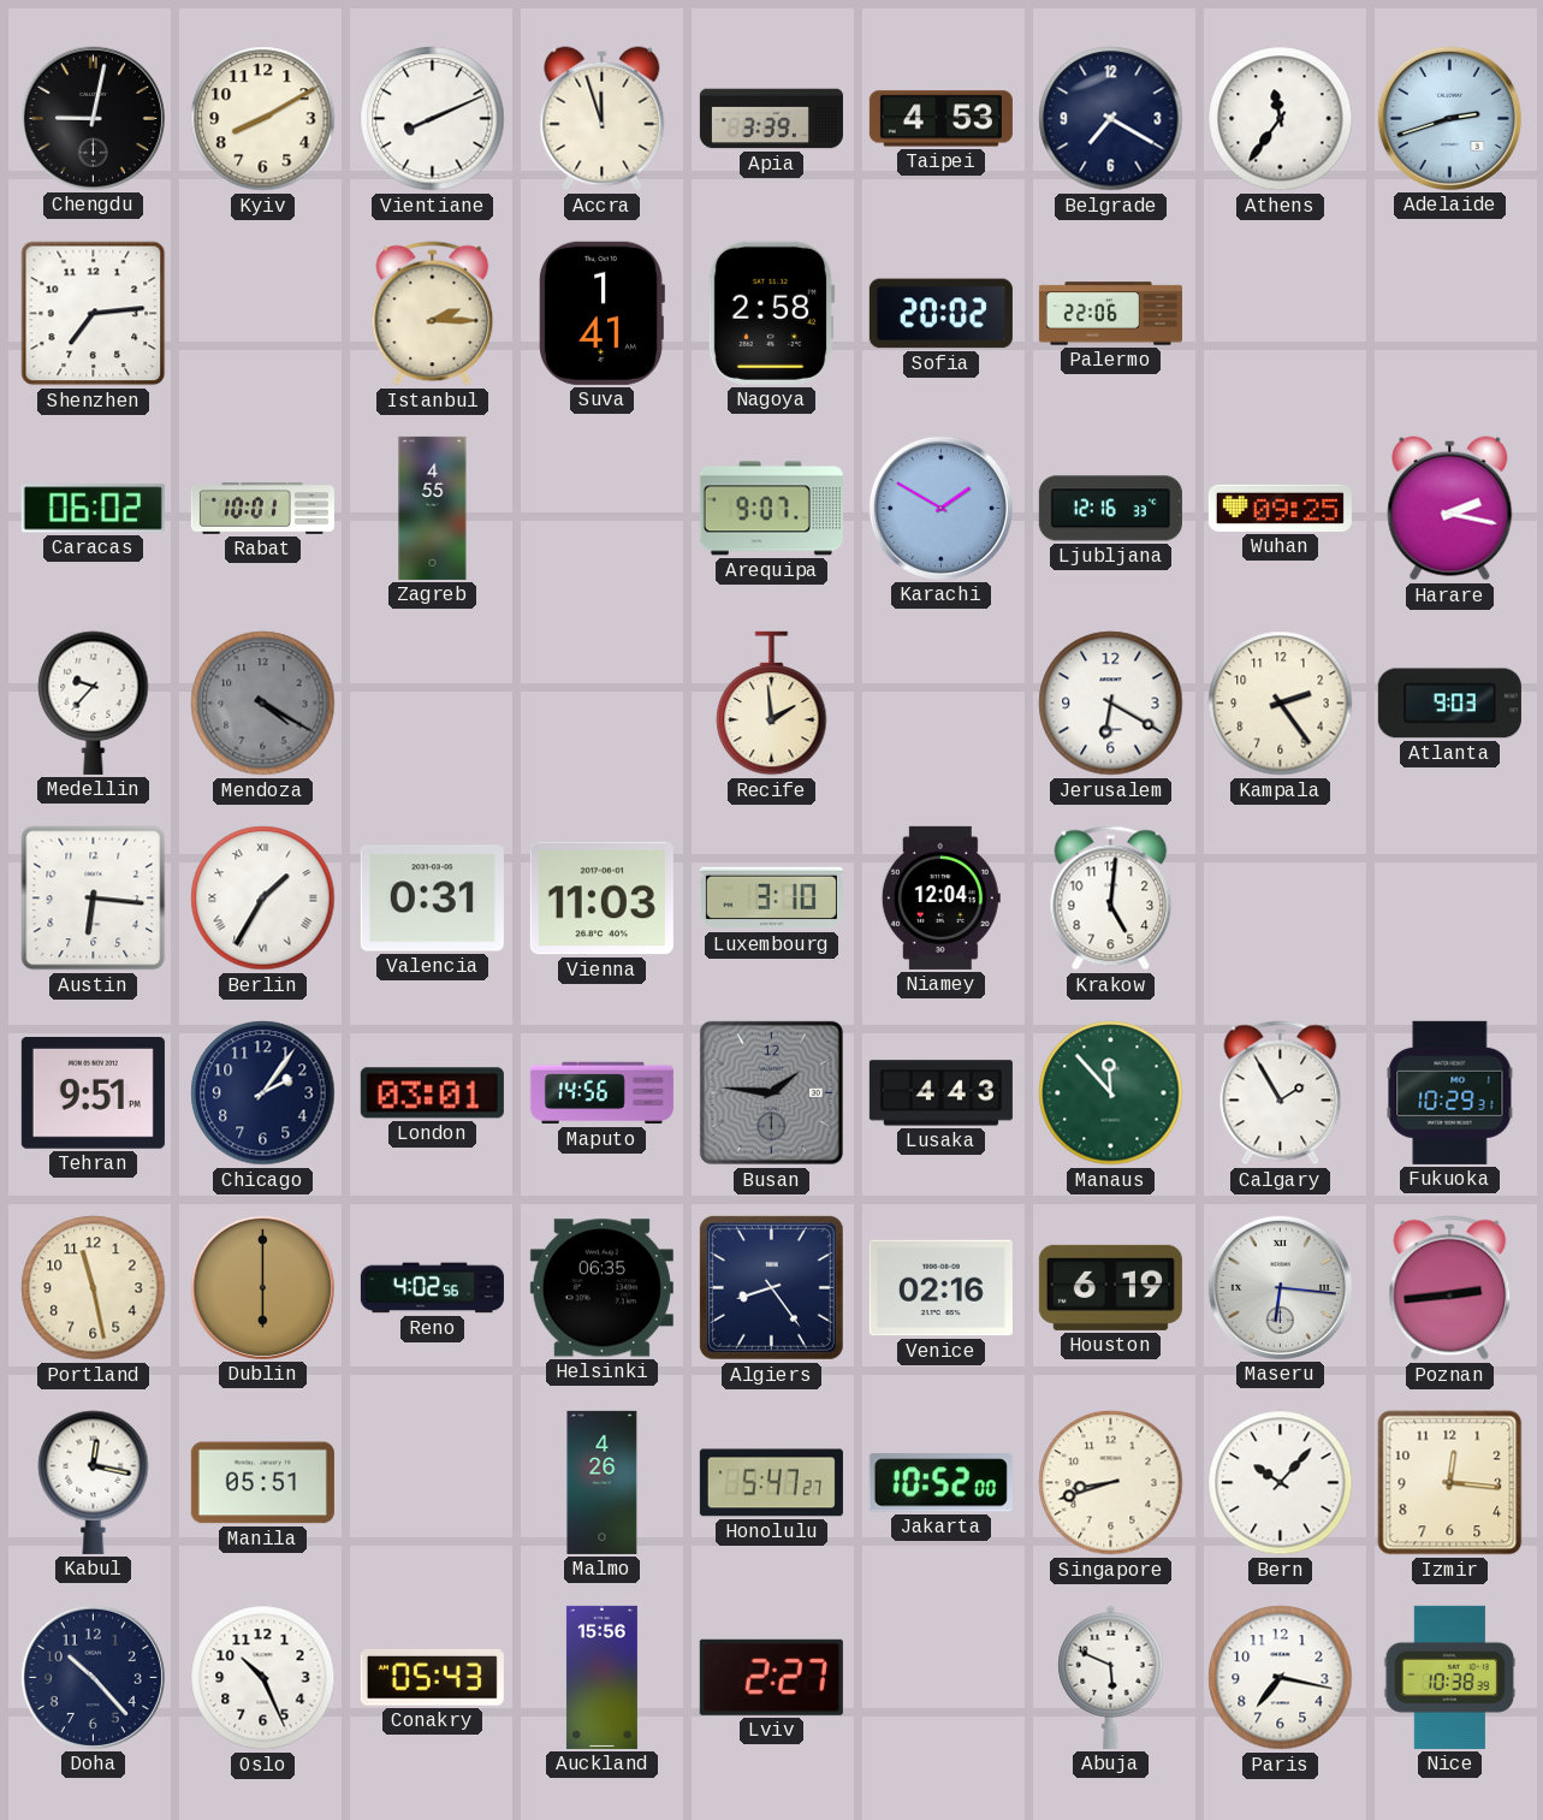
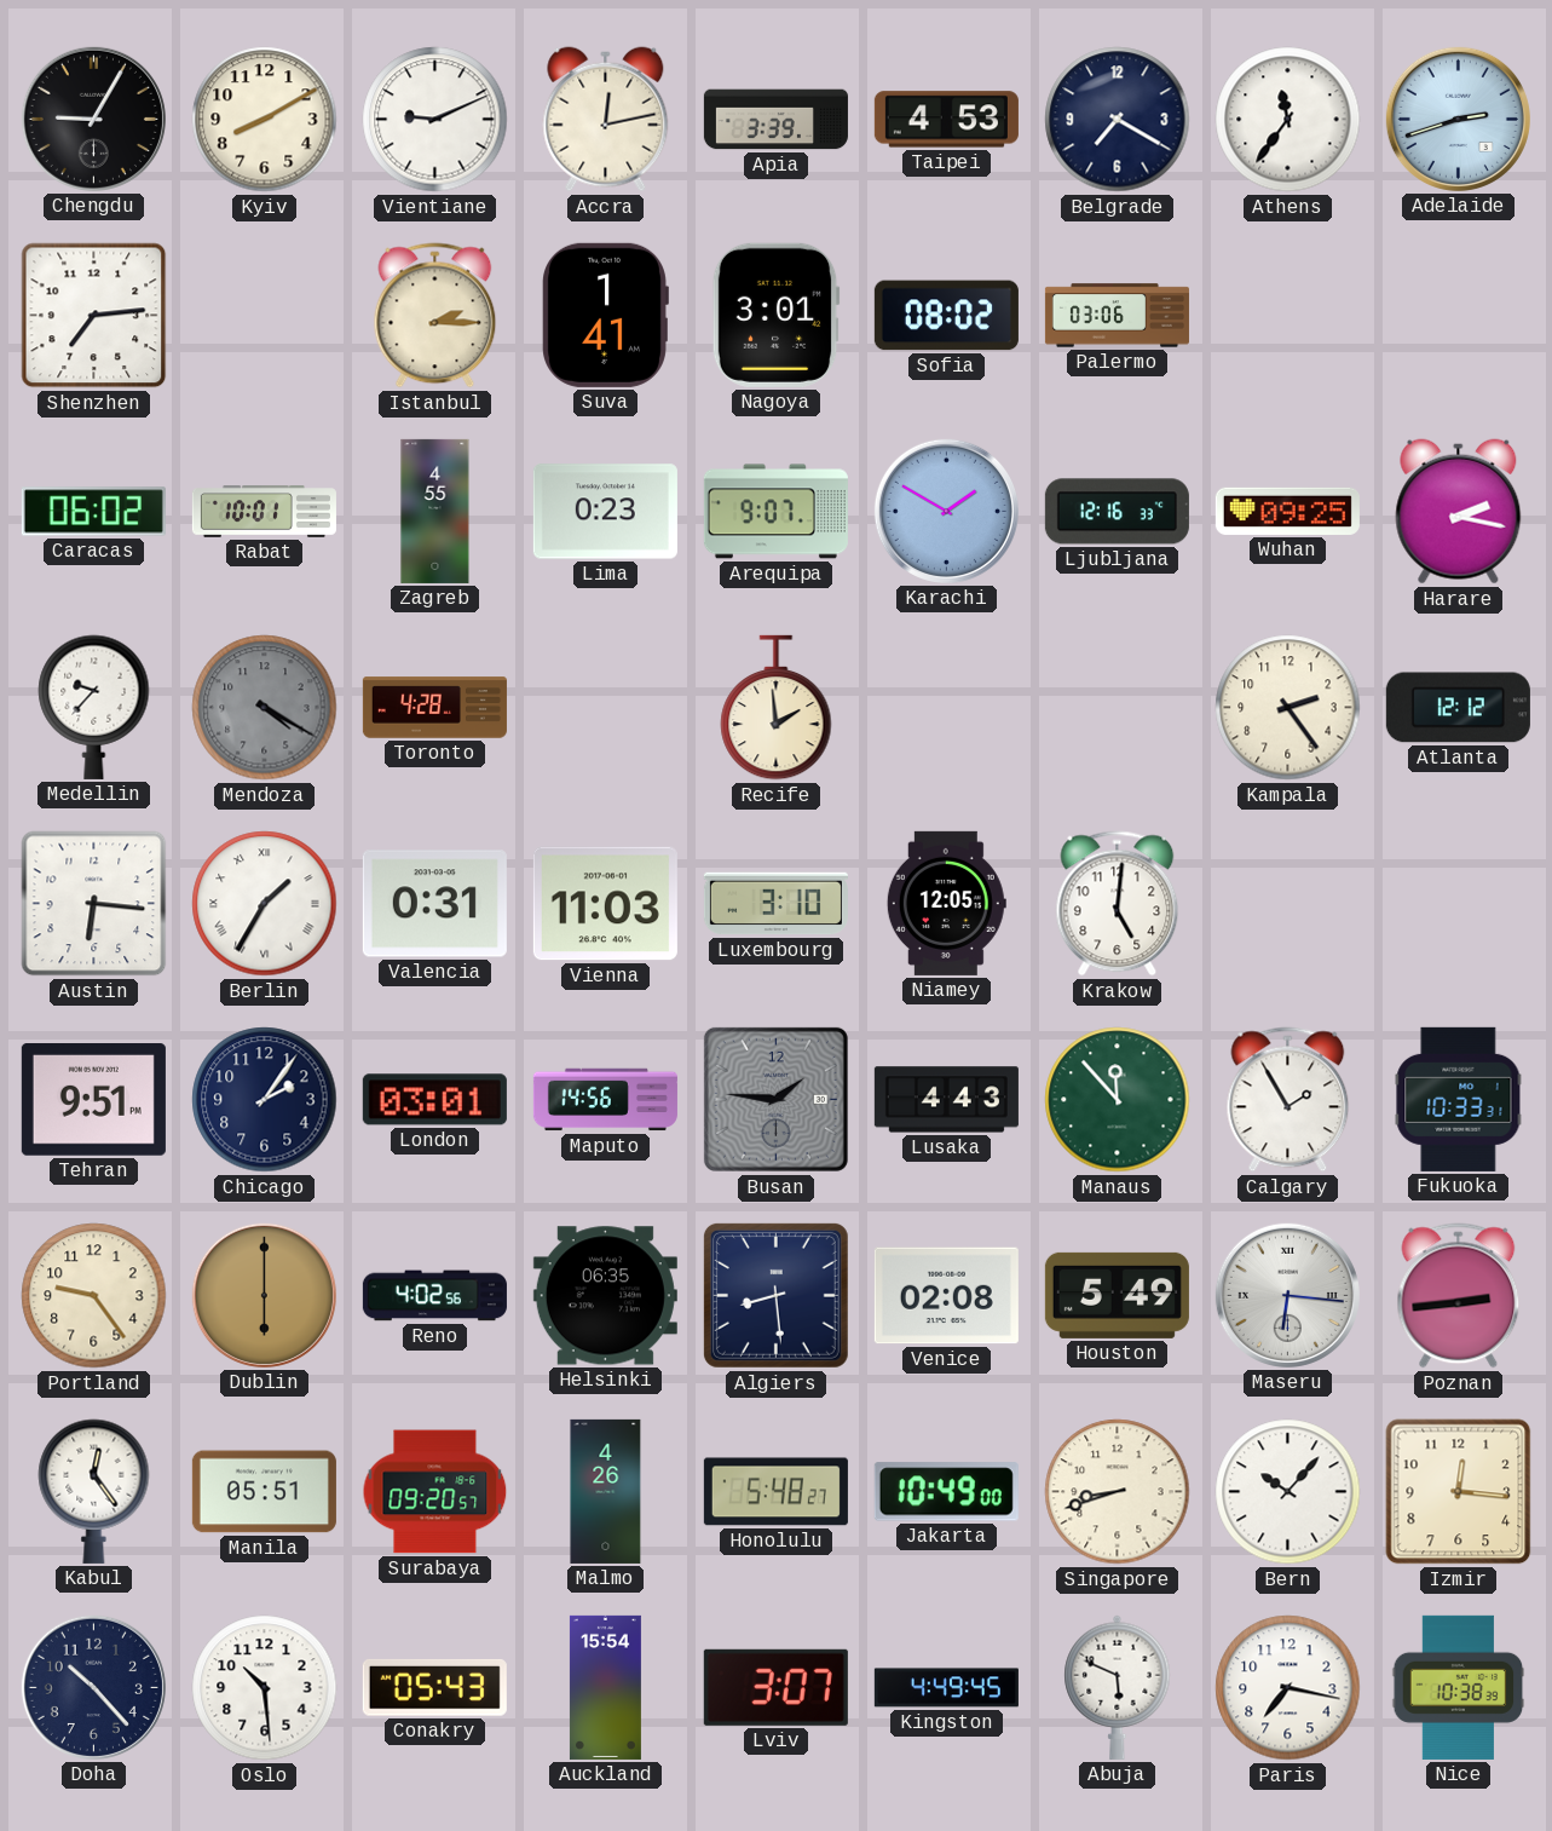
Chengdu: 9:02 -> 9:05
Vientiane: 8:11 -> 9:11
Accra: 11:57 -> 12:13
Nagoya: 2:58 -> 3:01
Sofia: 20:02 -> 08:02
Palermo: 22:06 -> 03:06
Lima: none -> 0:23
Toronto: none -> 4:28
Jerusalem: 6:20 -> none
Atlanta: 9:03 -> 12:12
Niamey: 12:04 -> 12:05
Fukuoka: 10:29 -> 10:33
Portland: 11:28 -> 9:24
Algiers: 8:24 -> 8:29
Venice: 02:16 -> 02:08
Houston: 6:19 -> 5:49
Kabul: 12:17 -> 12:24
Surabaya: none -> 09:20
Honolulu: 5:47 -> 5:48
Jakarta: 10:52 -> 10:49
Oslo: 10:26 -> 10:29
Auckland: 15:56 -> 15:54
Lviv: 2:27 -> 3:07
Kingston: none -> 4:49
